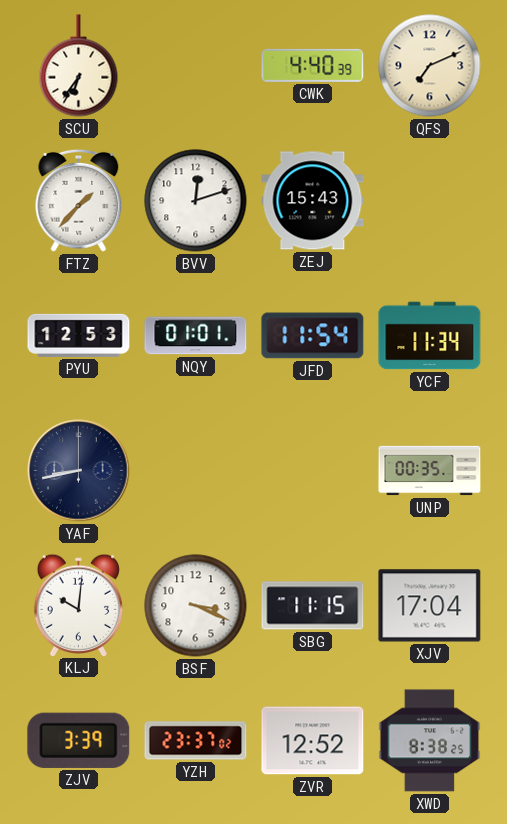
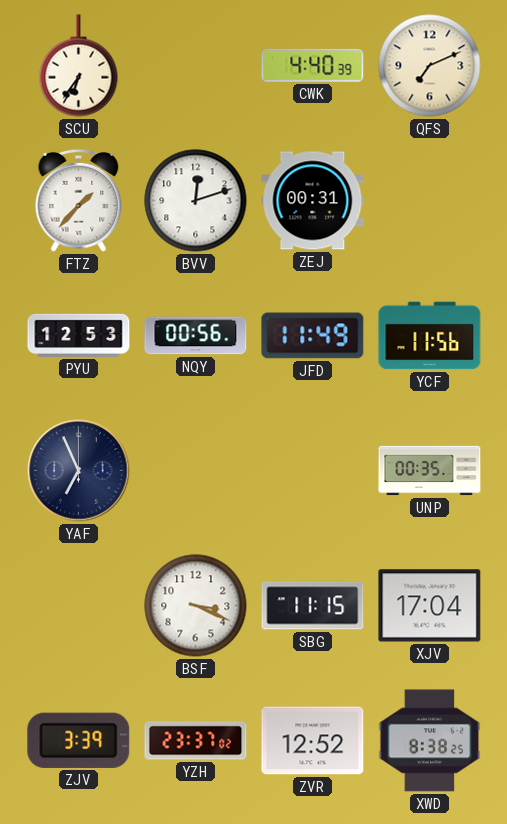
ZEJ: 15:43 -> 00:31
NQY: 01:01 -> 00:56
JFD: 11:54 -> 11:49
YCF: 11:34 -> 11:56
YAF: 8:43 -> 6:56
KLJ: 10:01 -> none
